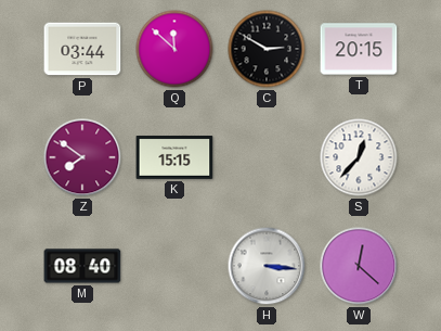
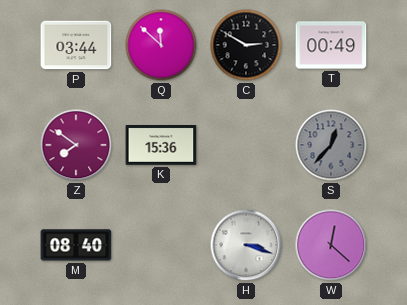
T: 20:15 -> 00:49
K: 15:15 -> 15:36
S dial: white -> grey
H: 3:16 -> 3:18
